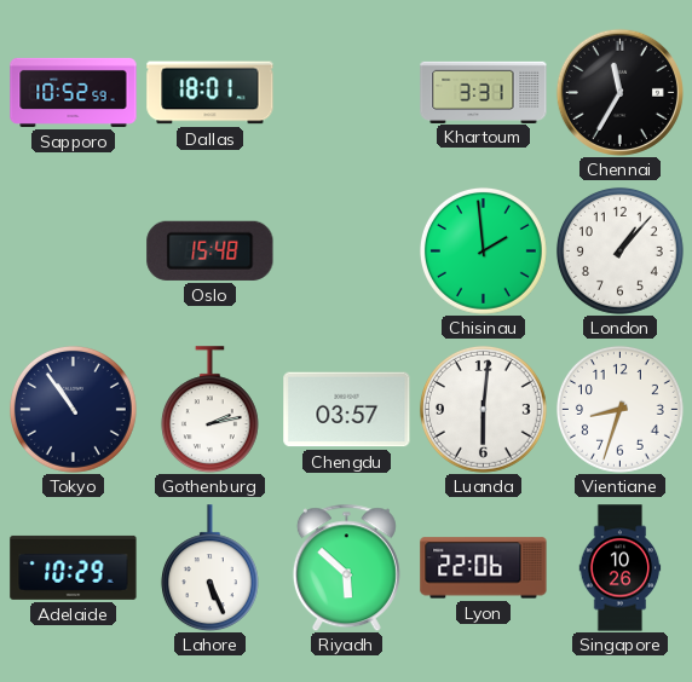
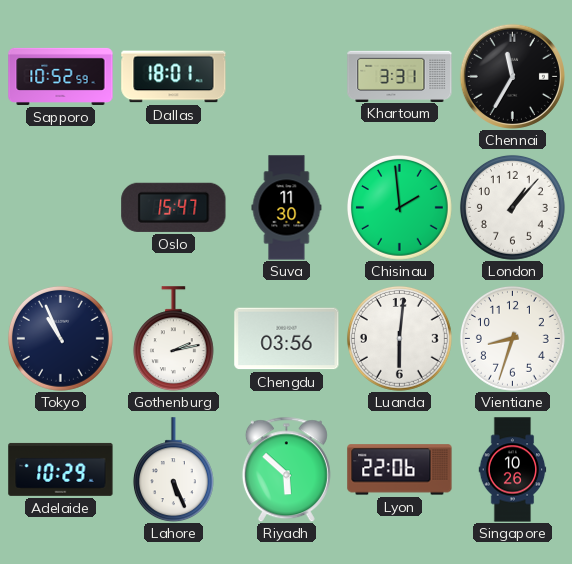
Oslo: 15:48 -> 15:47
Suva: none -> 11:30
Tokyo: 10:54 -> 10:56
Chengdu: 03:57 -> 03:56
